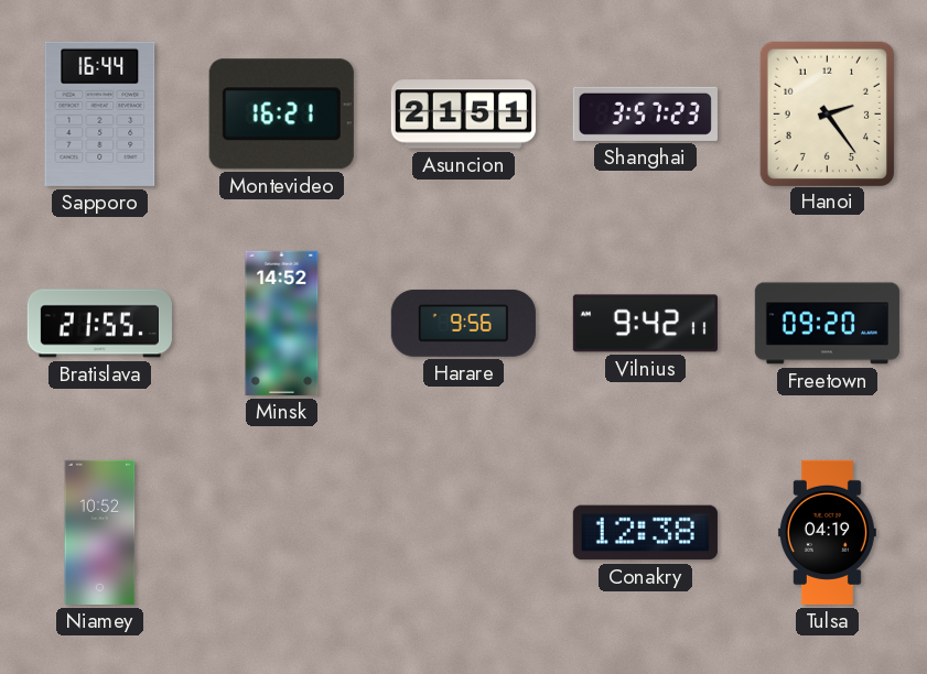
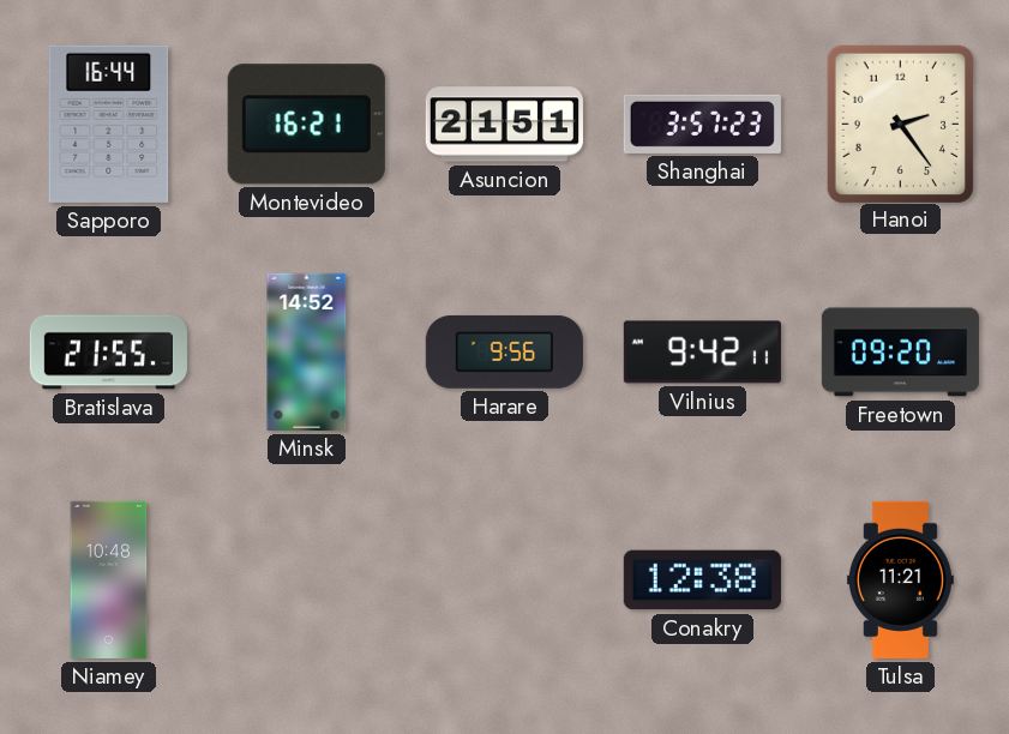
Niamey: 10:52 -> 10:48
Tulsa: 04:19 -> 11:21
